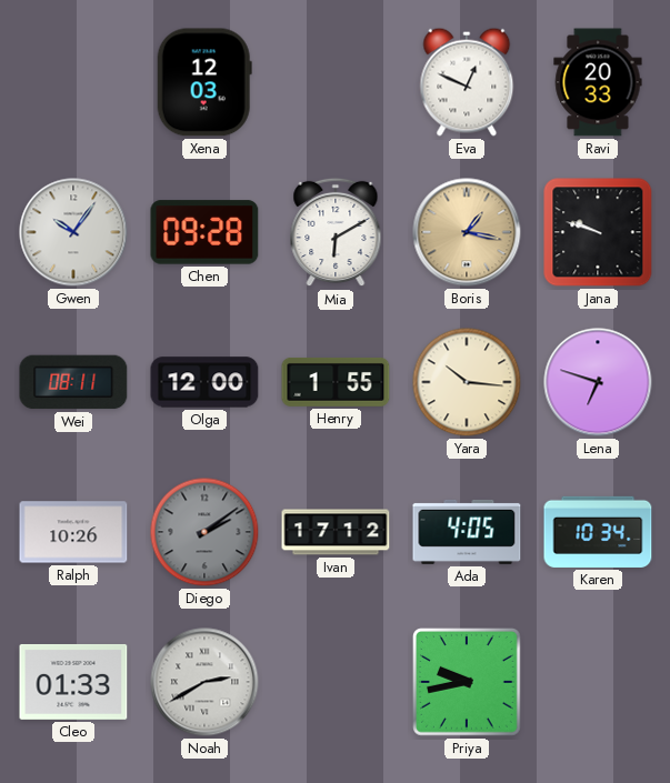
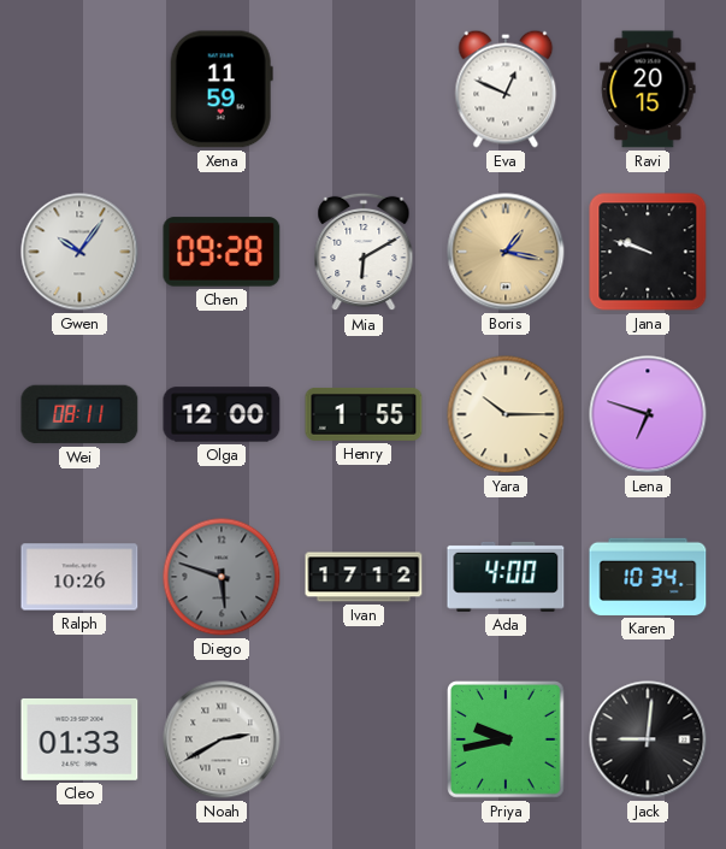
Xena: 12:03 -> 11:59
Ravi: 20:33 -> 20:15
Yara: 10:16 -> 10:15
Diego: 2:09 -> 5:48
Ada: 4:05 -> 4:00
Jack: none -> 9:01
